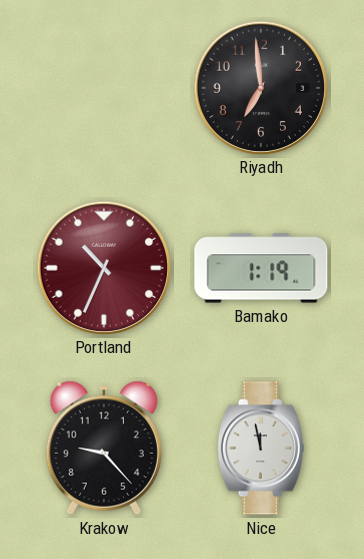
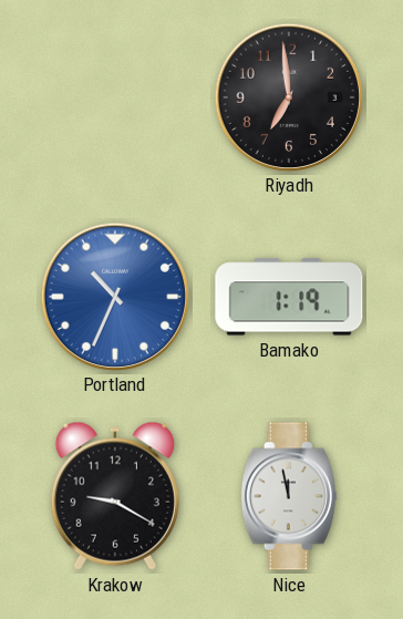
Portland dial: burgundy -> blue
Krakow: 9:23 -> 9:20
